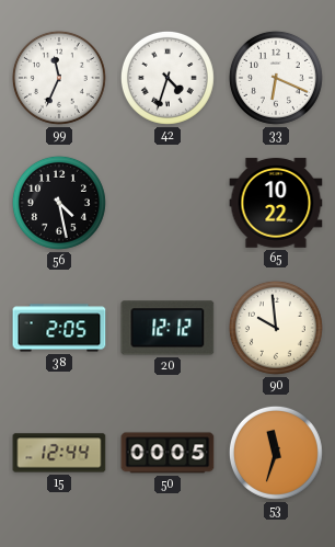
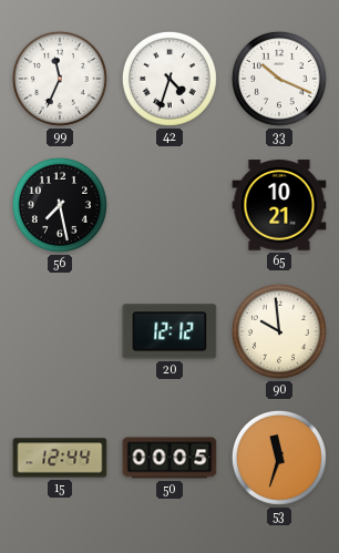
33: 6:19 -> 10:19
56: 4:28 -> 7:28
65: 10:22 -> 10:21
38: 2:05 -> none
